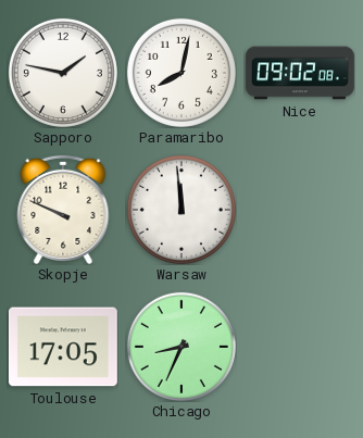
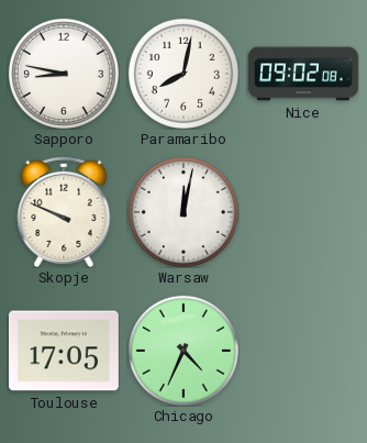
Sapporo: 1:47 -> 8:47
Warsaw: 11:59 -> 12:02
Chicago: 8:34 -> 4:34
